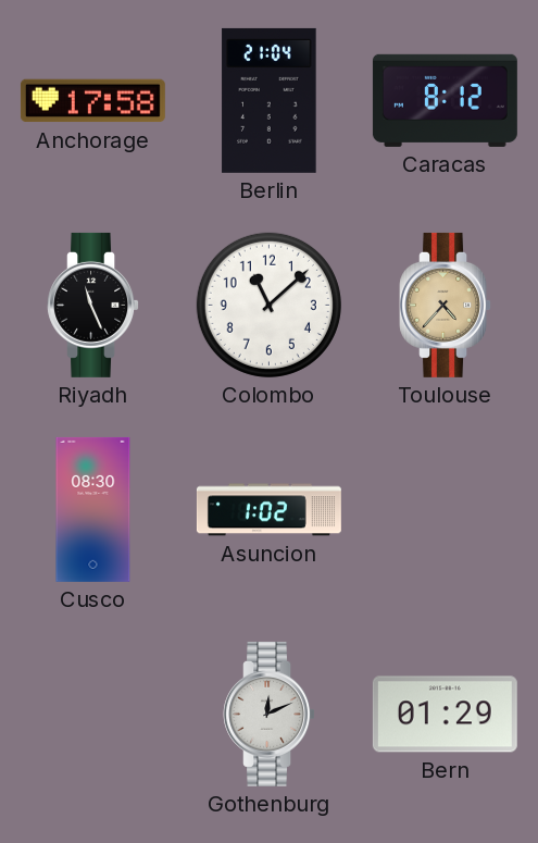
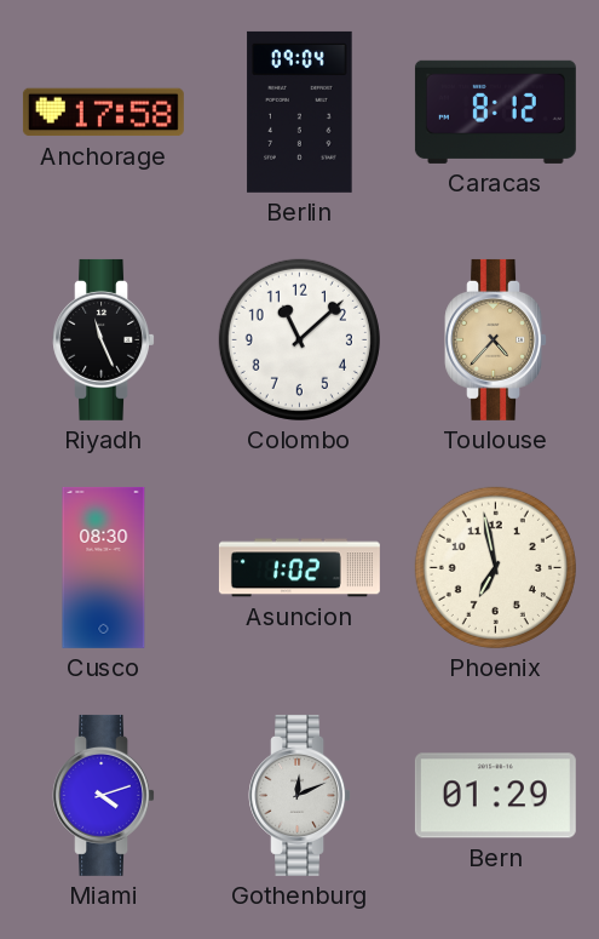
Berlin: 21:04 -> 09:04
Phoenix: none -> 6:58
Miami: none -> 4:12
